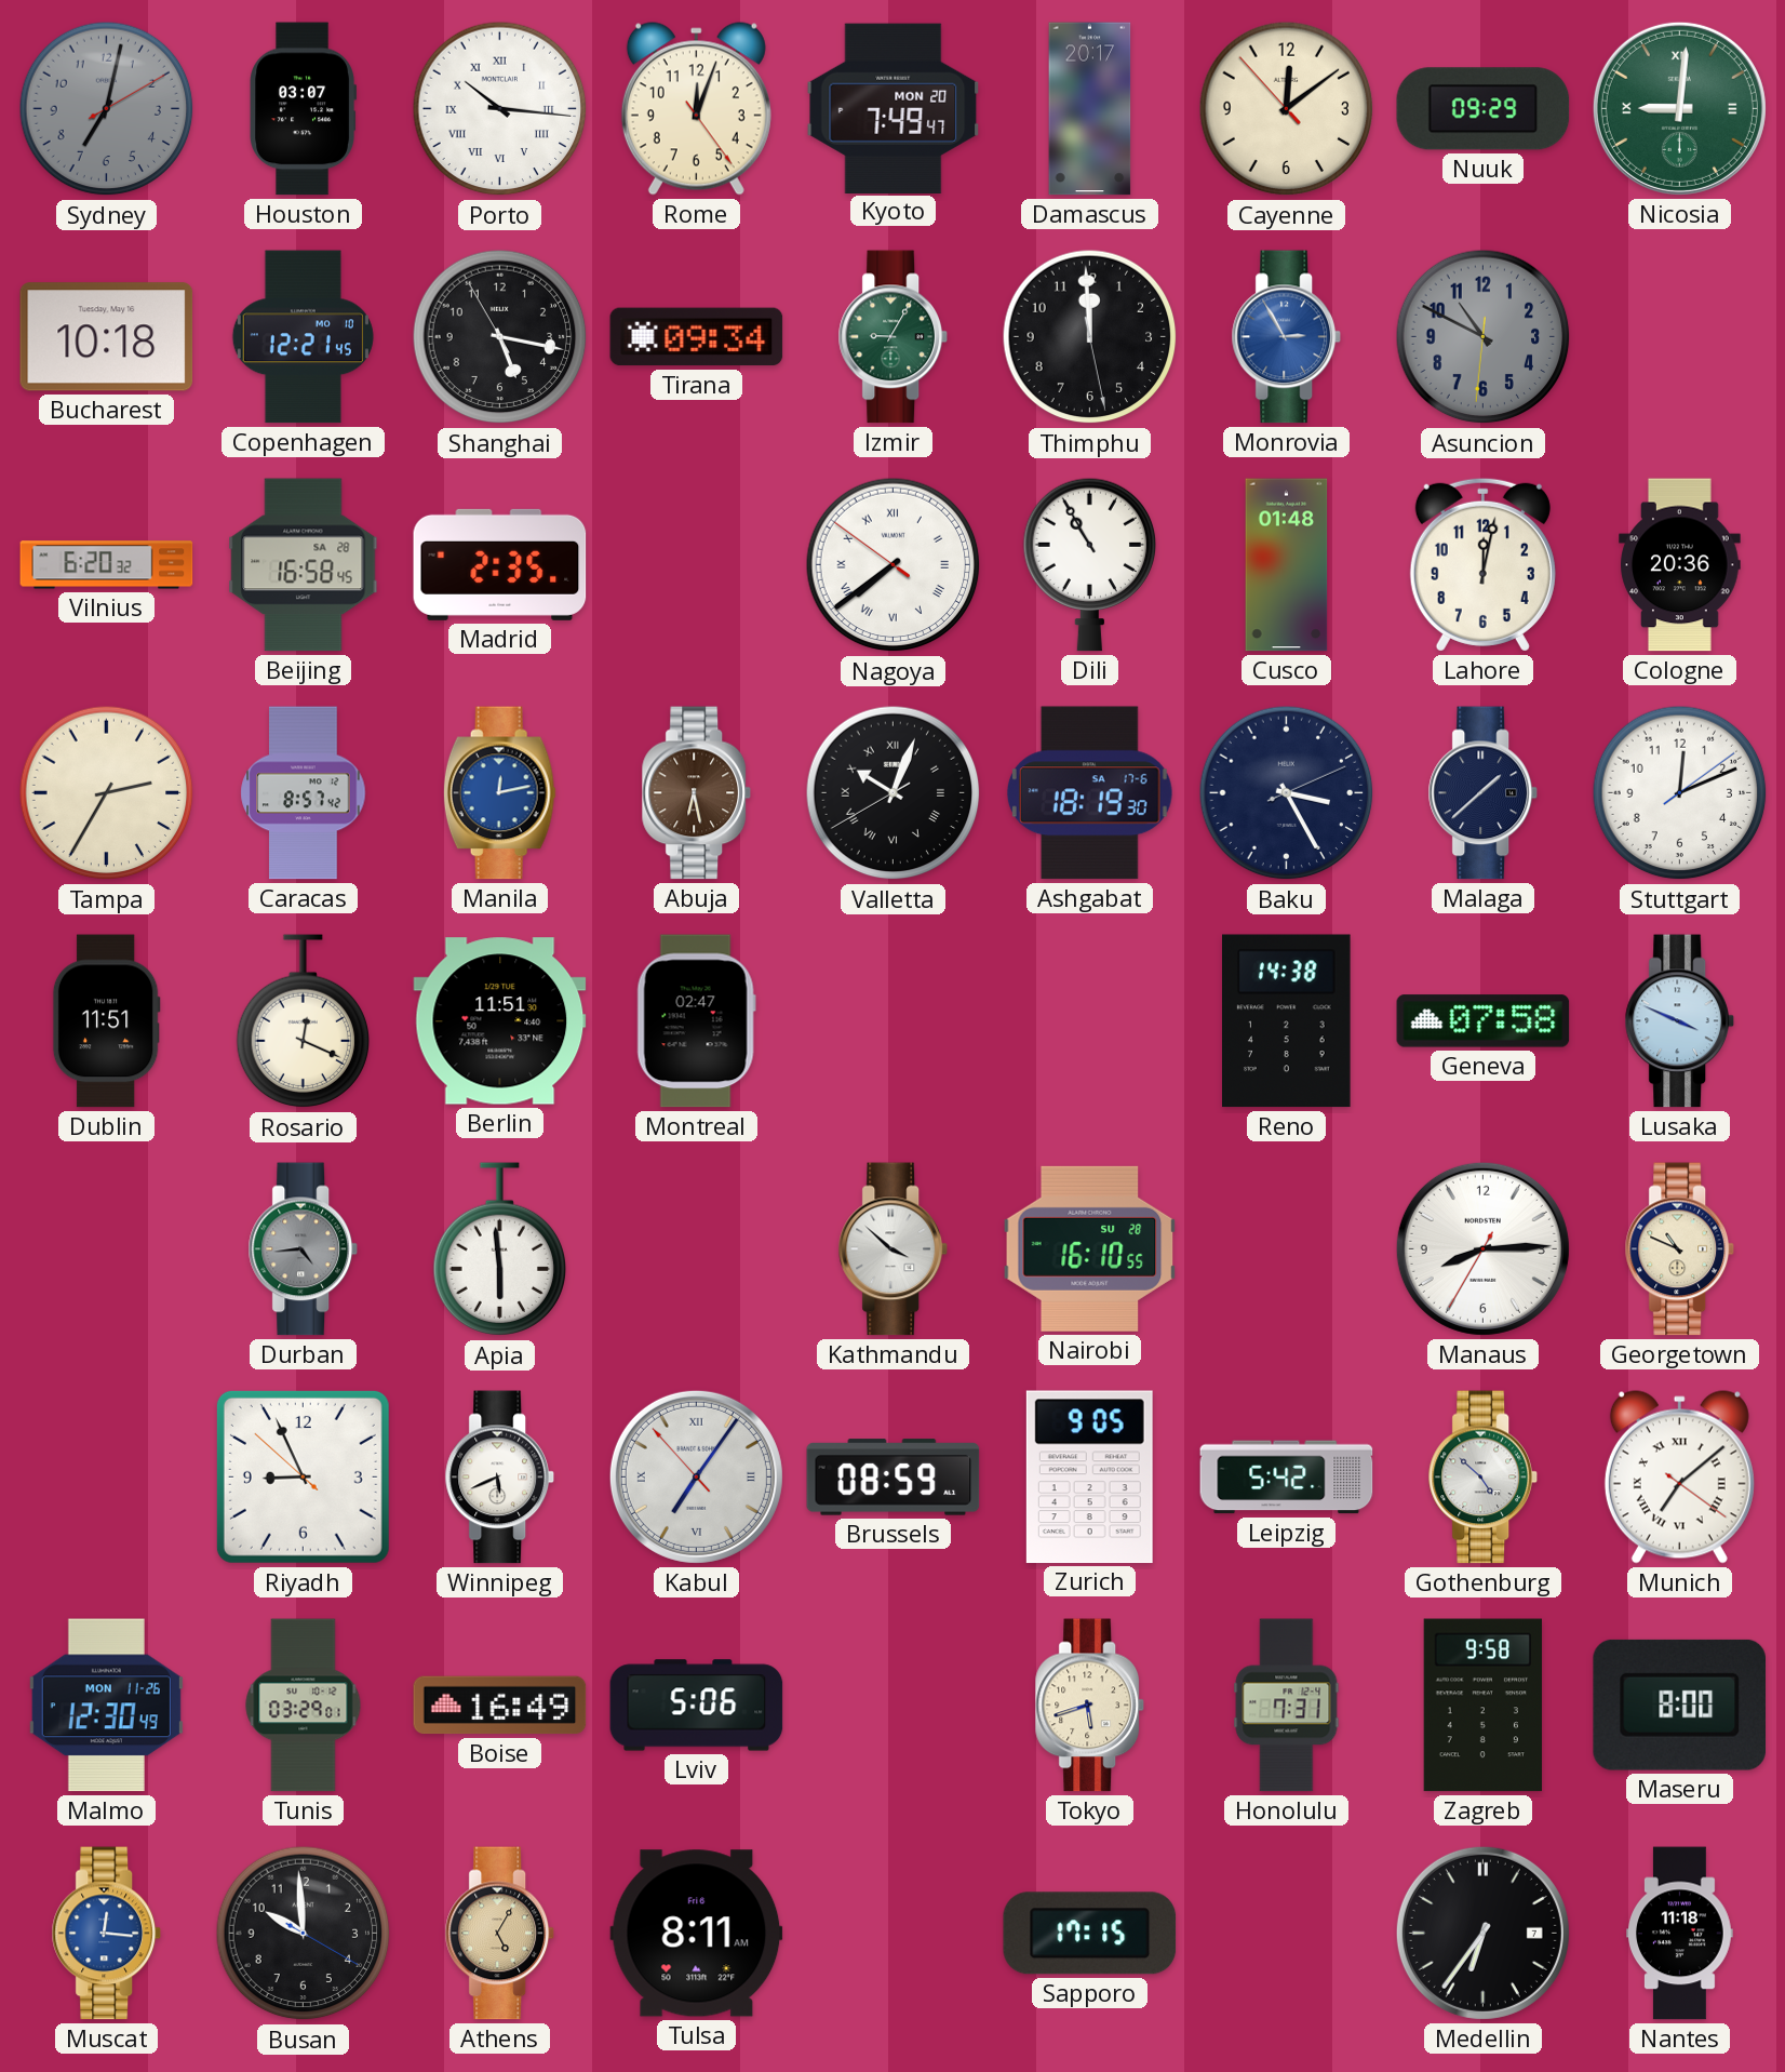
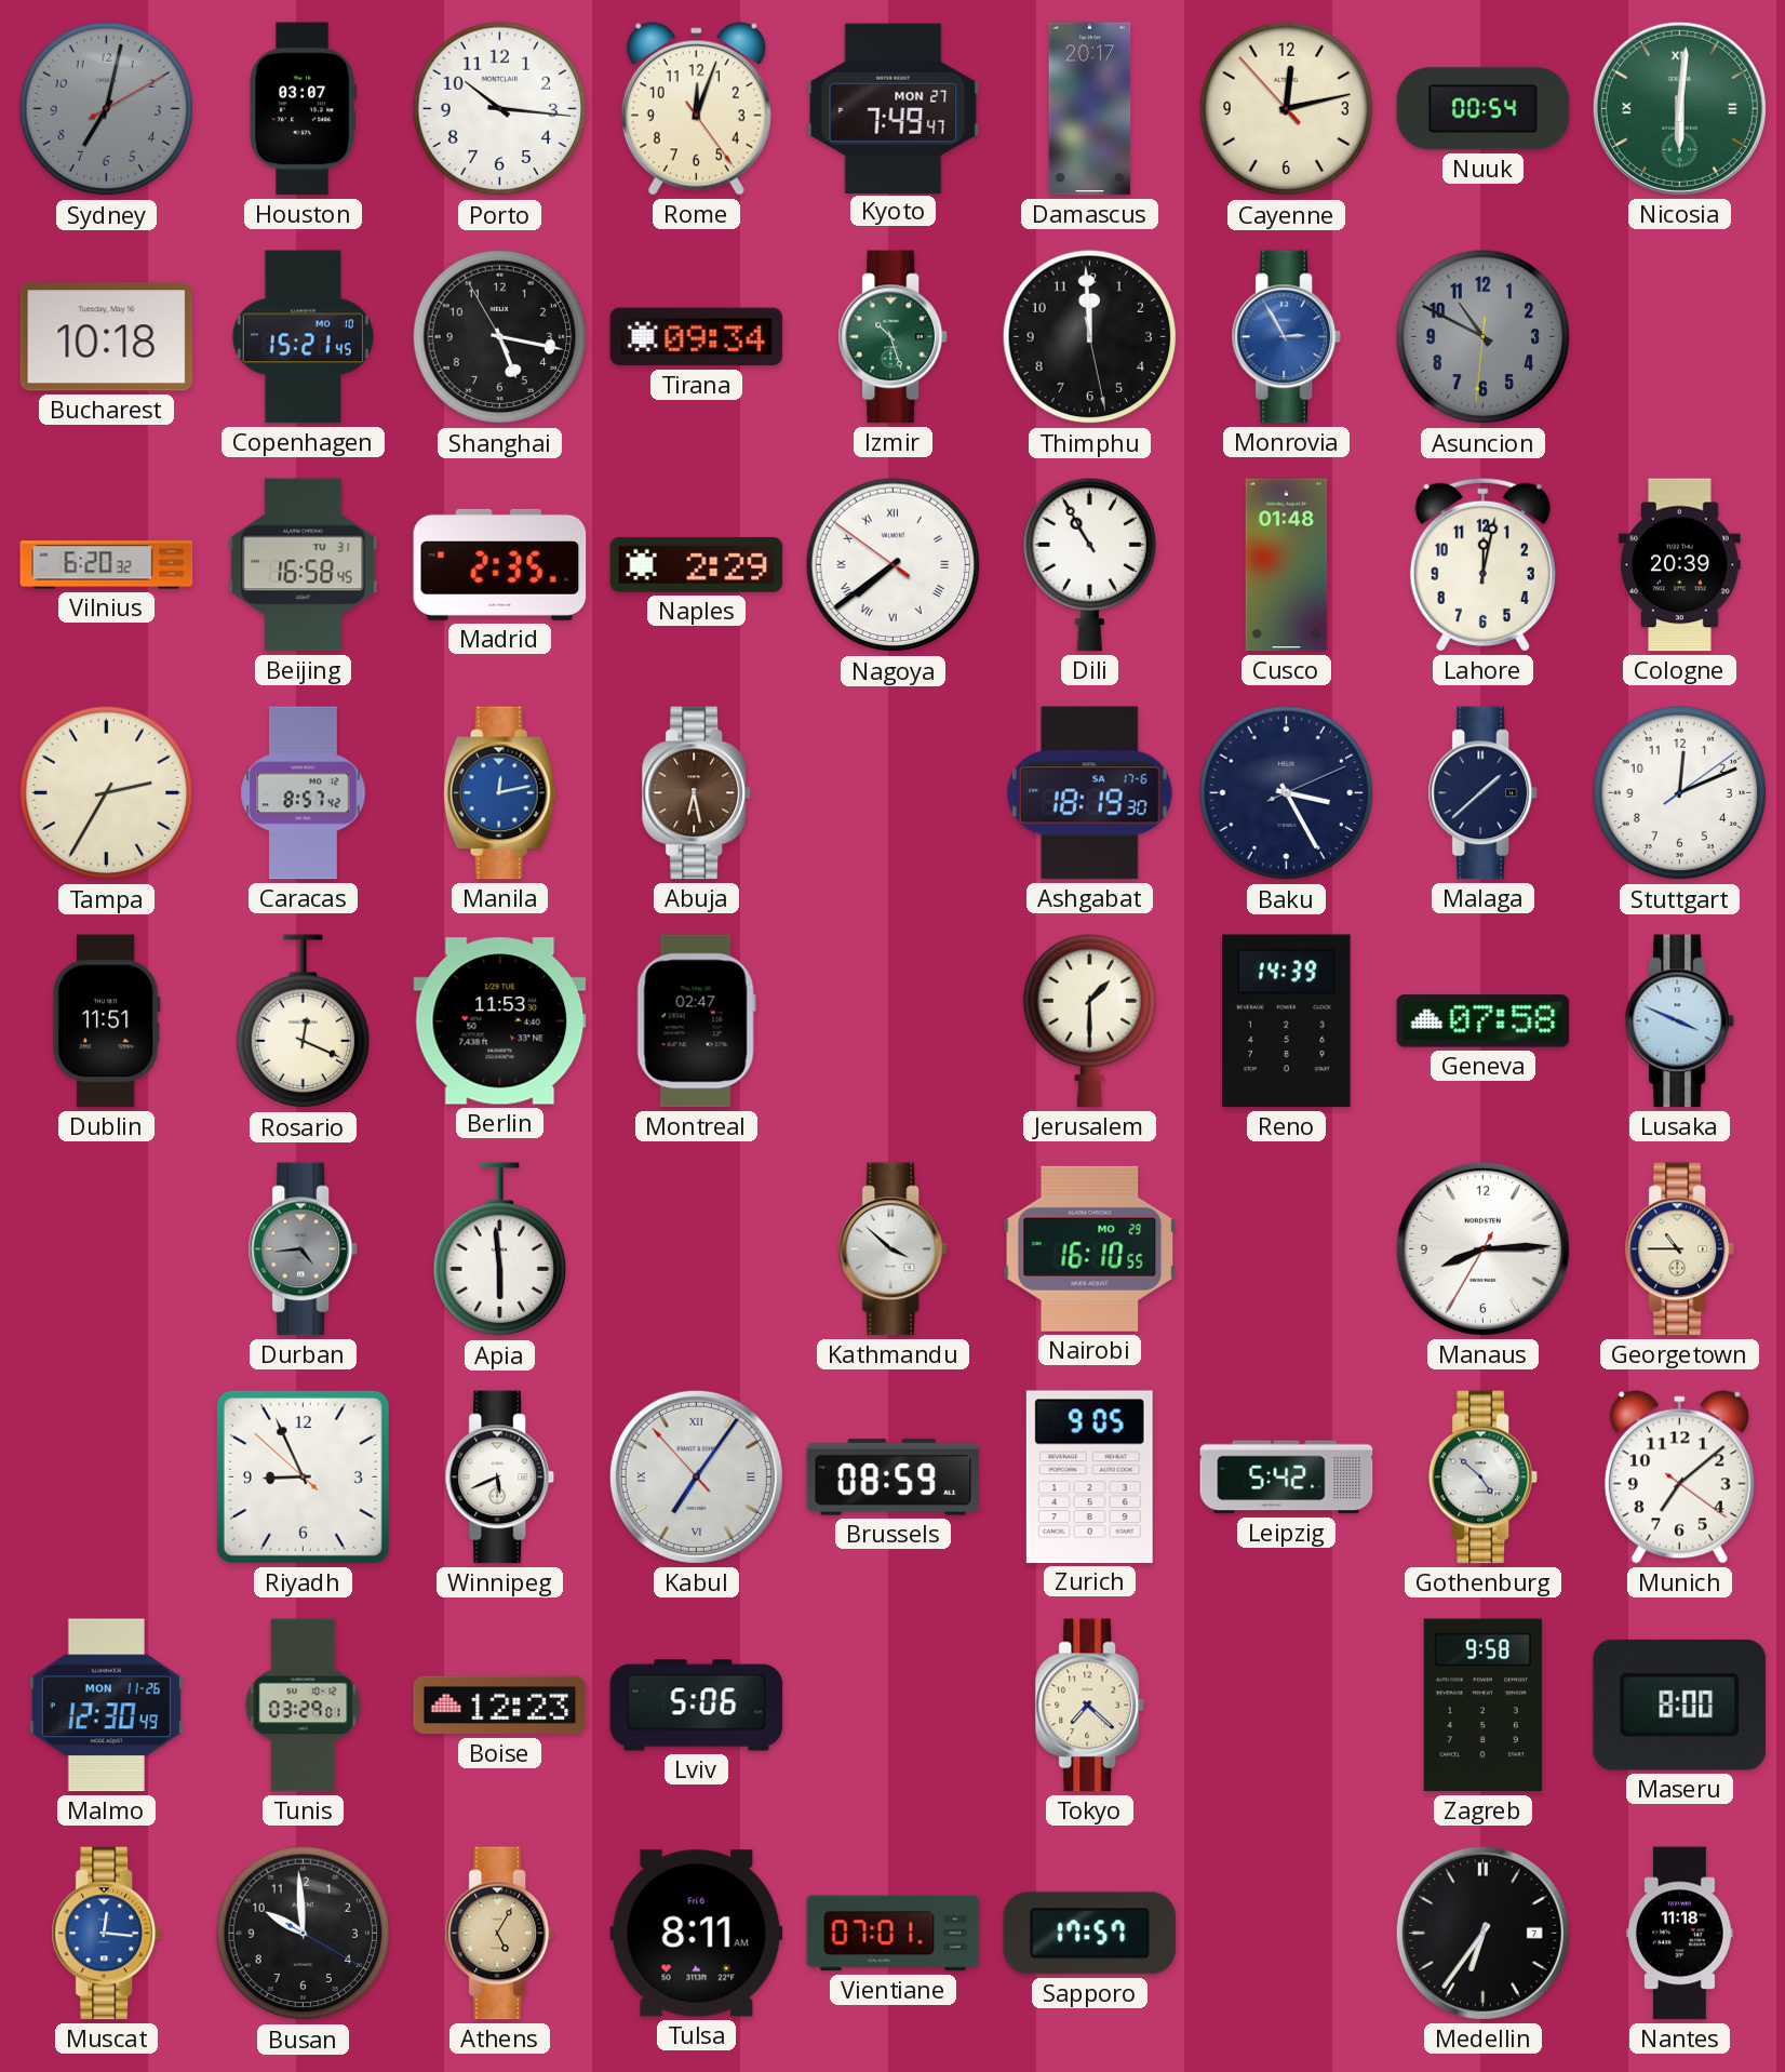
Porto numerals: Roman -> Arabic
Kyoto date: MON 20 -> MON 27
Cayenne: 12:08 -> 12:12
Nuuk: 09:29 -> 00:54
Nicosia: 9:01 -> 6:01
Copenhagen: 12:21 -> 15:21
Izmir: 9:05 -> 10:27
Beijing date: SA 28 -> TU 31
Naples: none -> 2:29
Cologne: 20:36 -> 20:39
Valletta: 10:03 -> none
Berlin: 11:51 -> 11:53
Jerusalem: none -> 1:30
Reno: 14:38 -> 14:39
Nairobi date: SU 28 -> MO 29
Georgetown: 10:49 -> 10:45
Munich numerals: Roman -> Arabic
Boise: 16:49 -> 12:23
Tokyo: 5:42 -> 7:22
Honolulu: 7:31 -> none
Vientiane: none -> 07:01
Sapporo: 17:15 -> 17:57
